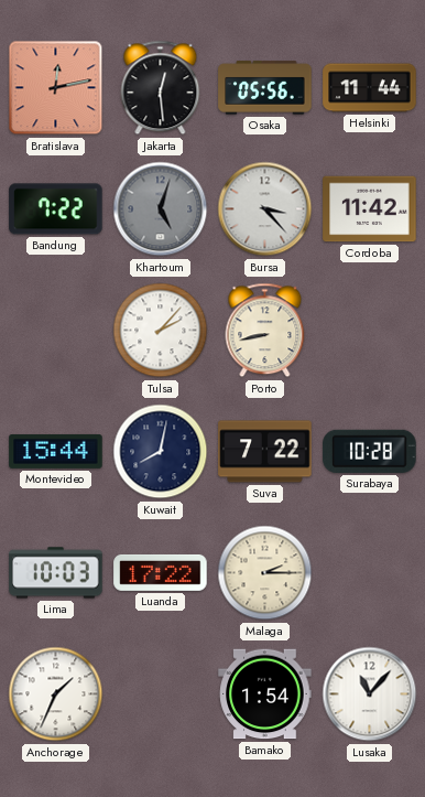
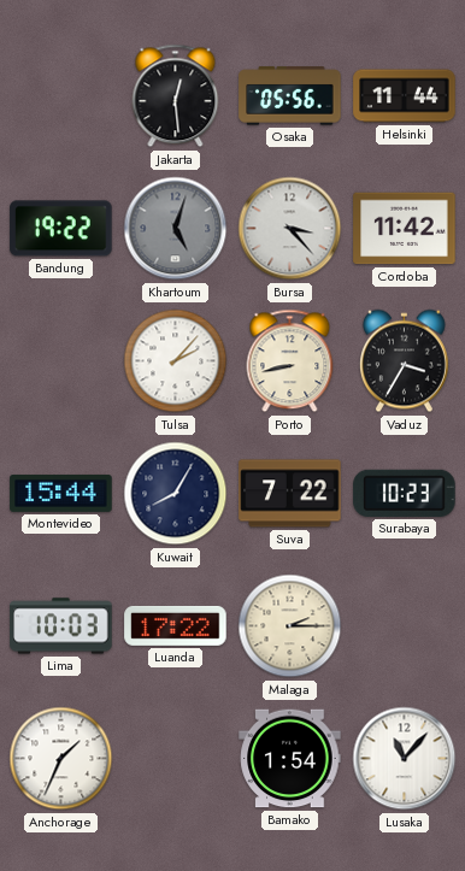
Bratislava: 12:13 -> none
Bandung: 7:22 -> 19:22
Vaduz: none -> 3:35
Kuwait: 8:02 -> 8:05
Surabaya: 10:28 -> 10:23
